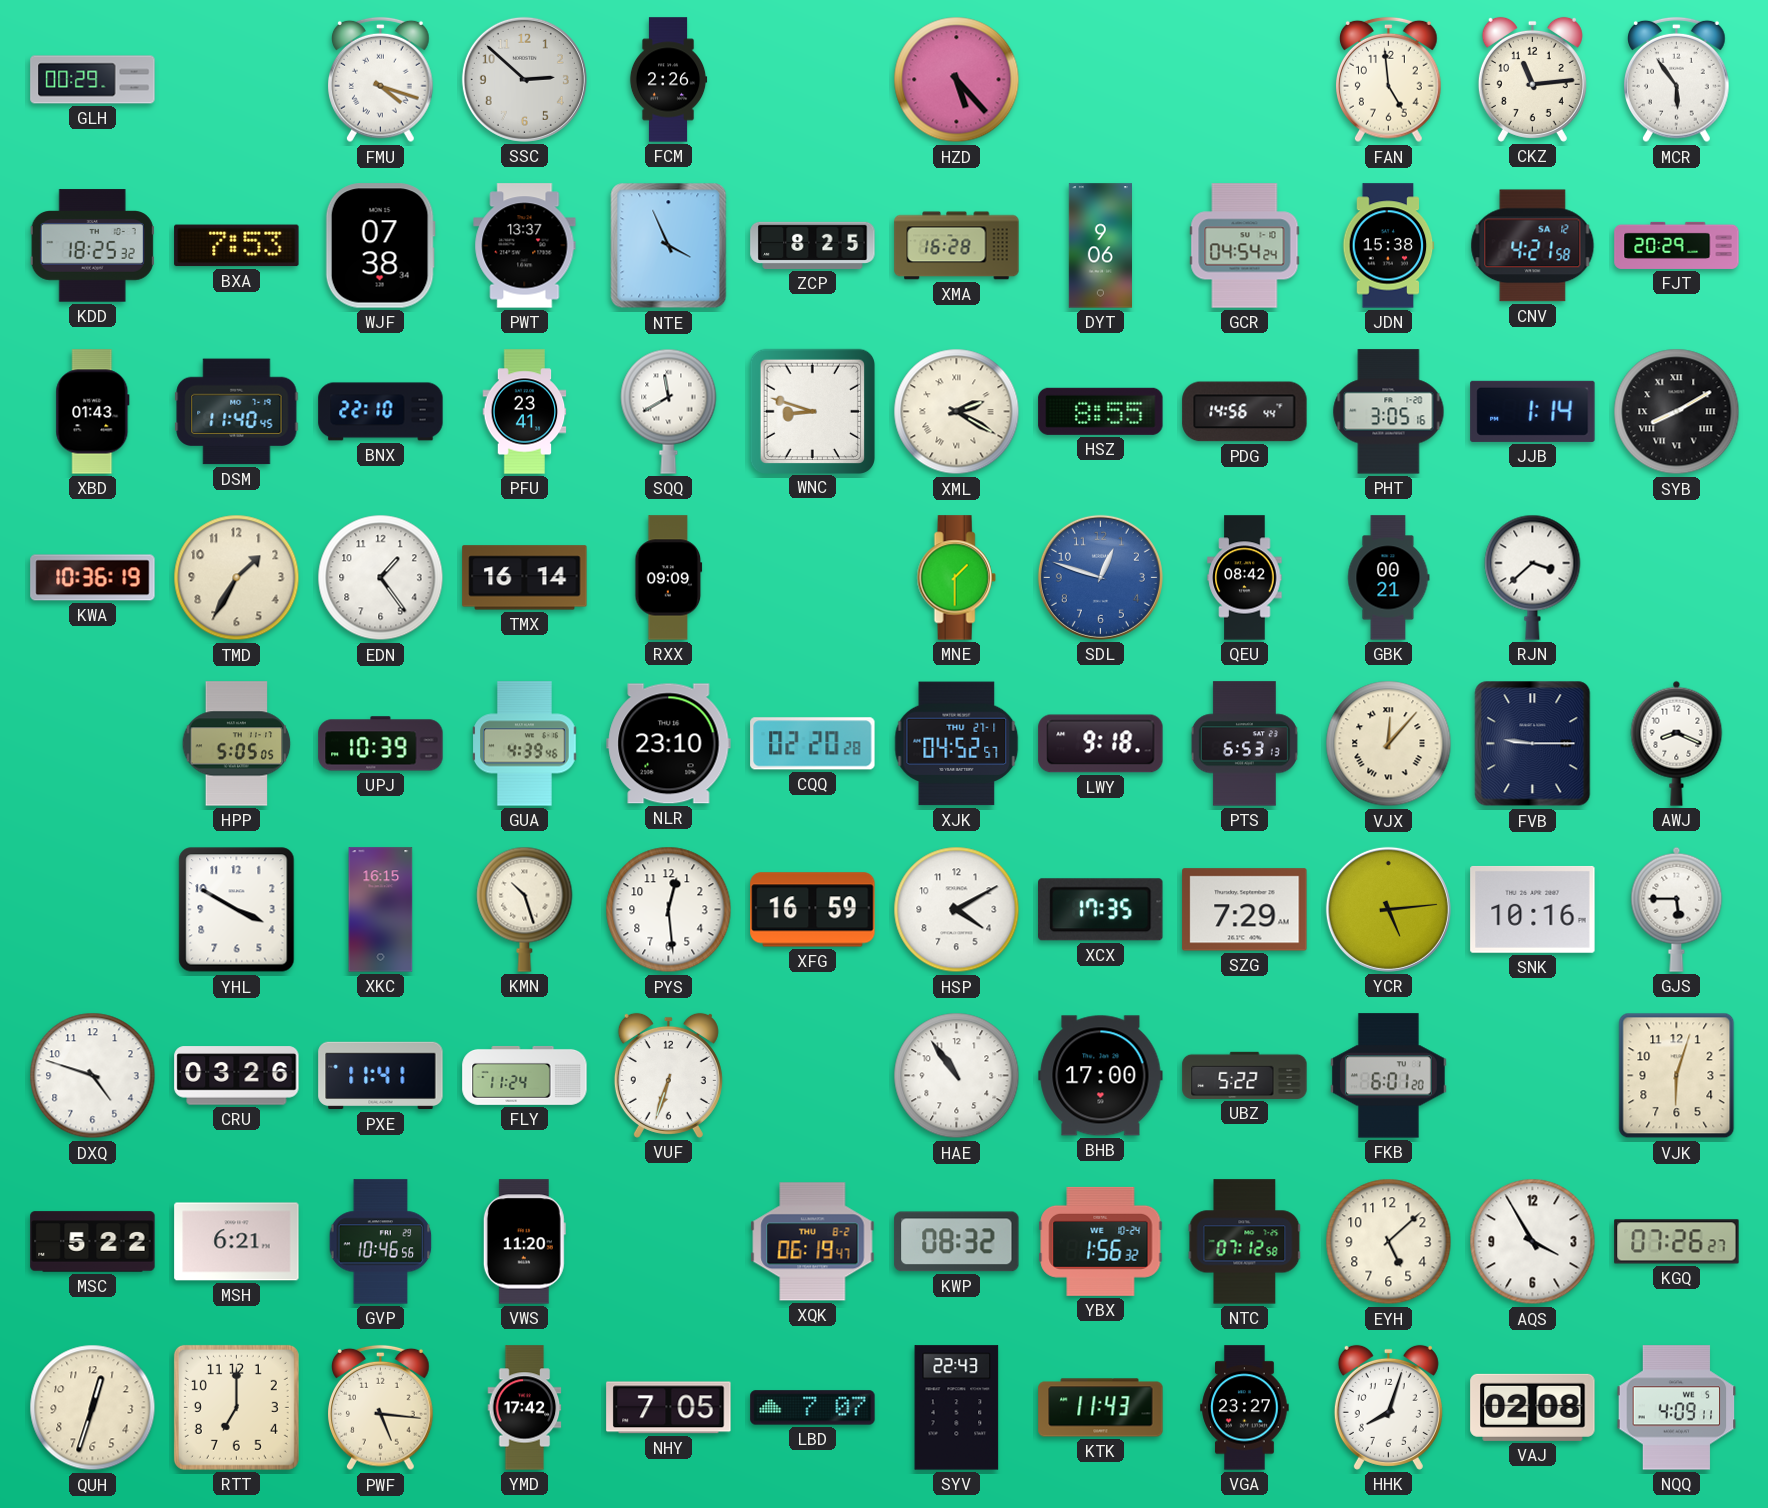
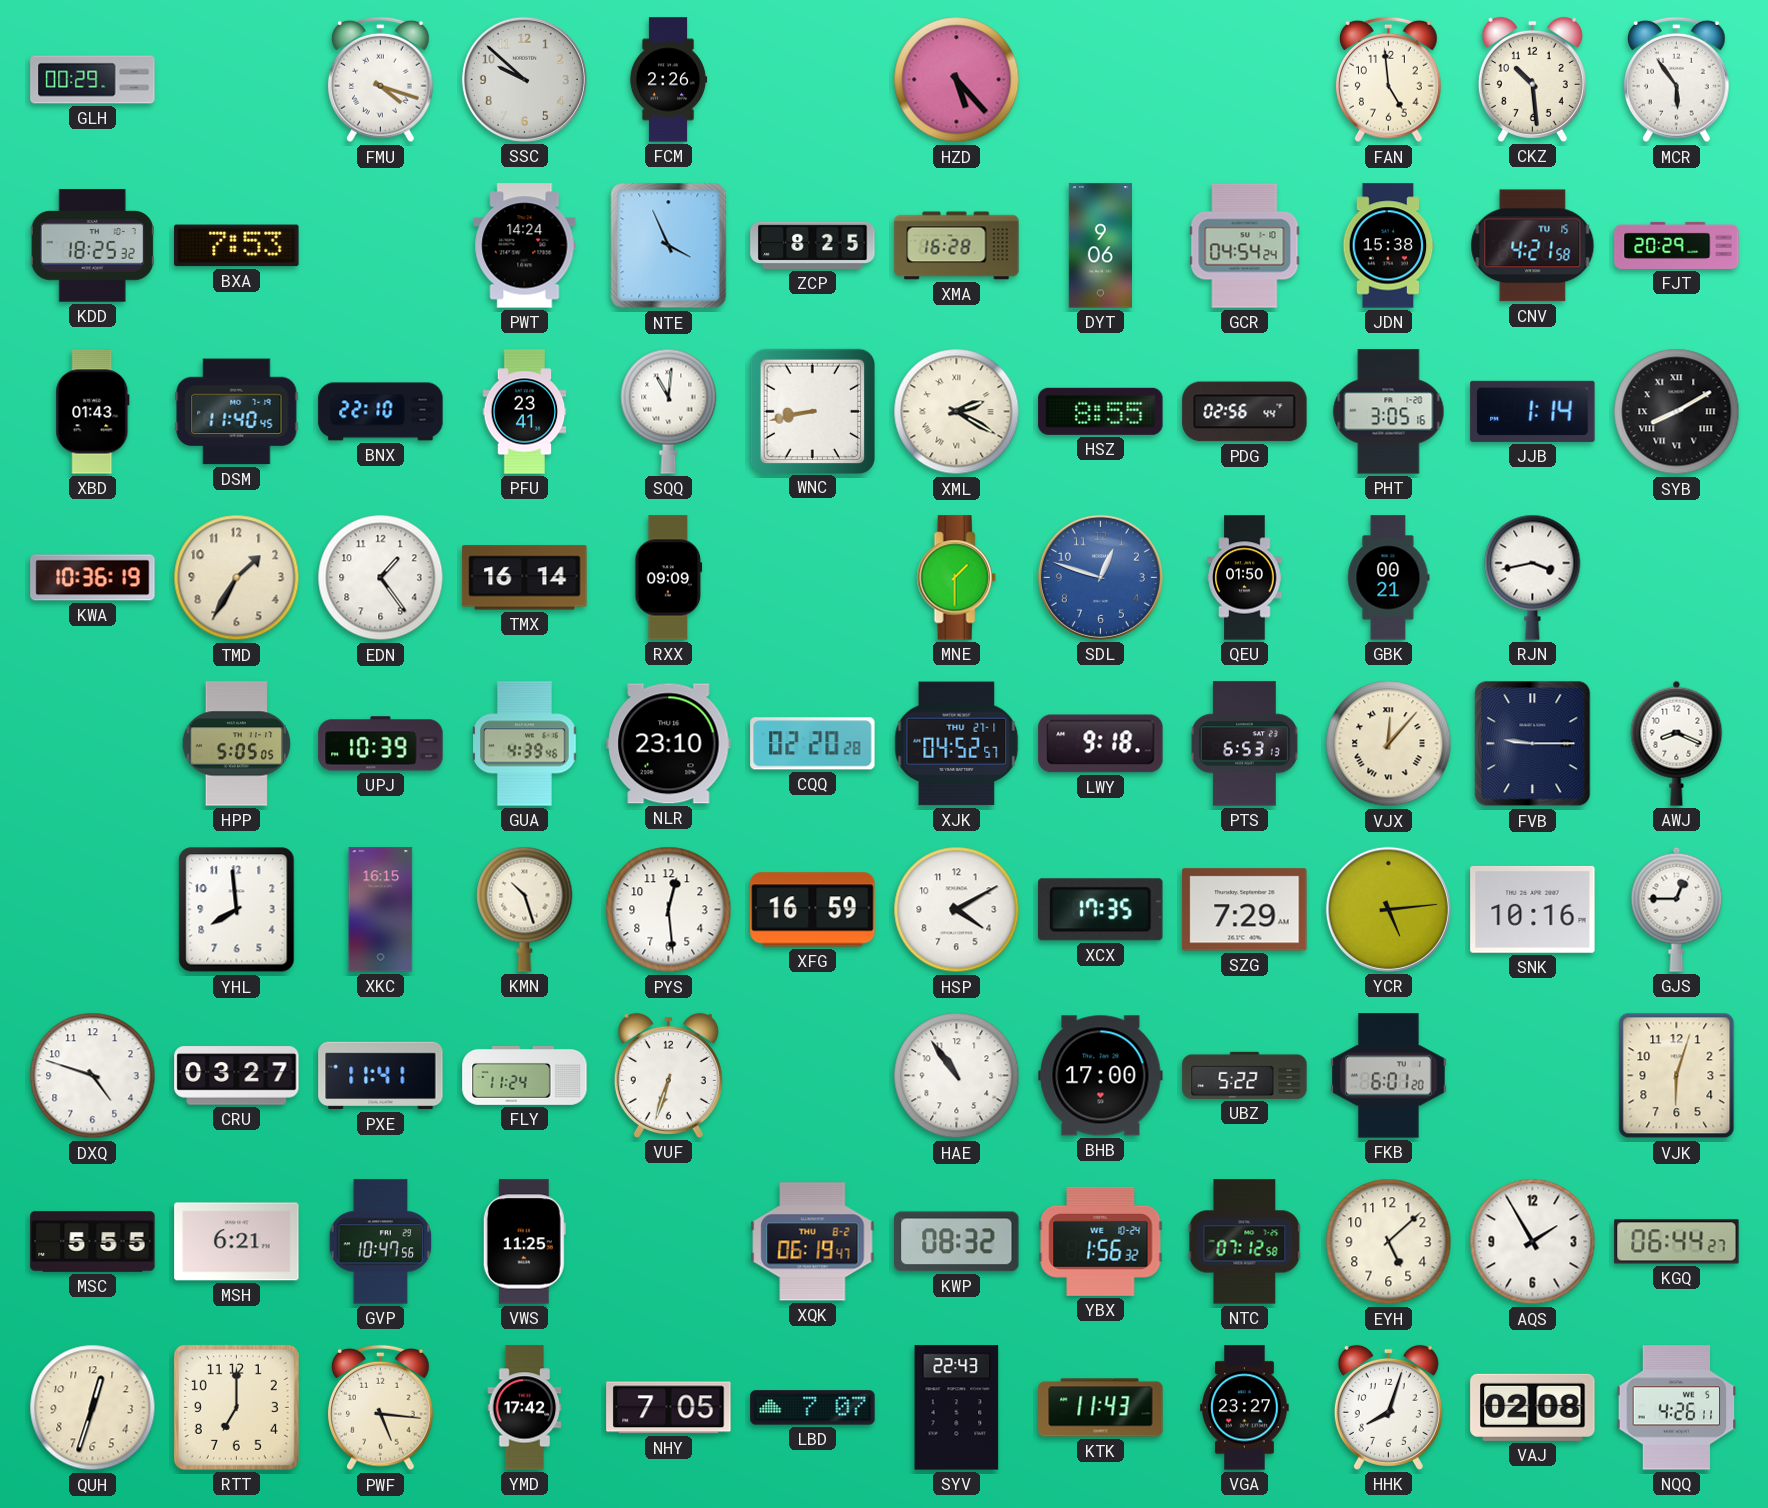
SSC: 2:52 -> 9:52
CKZ: 11:14 -> 10:29
WJF: 07:38 -> none
PWT: 13:37 -> 14:24
CNV date: SA 12 -> TU 15
SQQ: 11:40 -> 11:01
WNC: 8:48 -> 8:43
PDG: 14:56 -> 02:56
QEU: 08:42 -> 01:50
RJN: 3:38 -> 3:43
YHL: 3:50 -> 7:59
GJS: 5:45 -> 12:45
CRU: 03:26 -> 03:27
MSC: 5:22 -> 5:55
GVP: 10:46 -> 10:47
VWS: 11:20 -> 11:25
AQS: 3:55 -> 1:55
KGQ: 07:26 -> 06:44
NQQ: 4:09 -> 4:26
